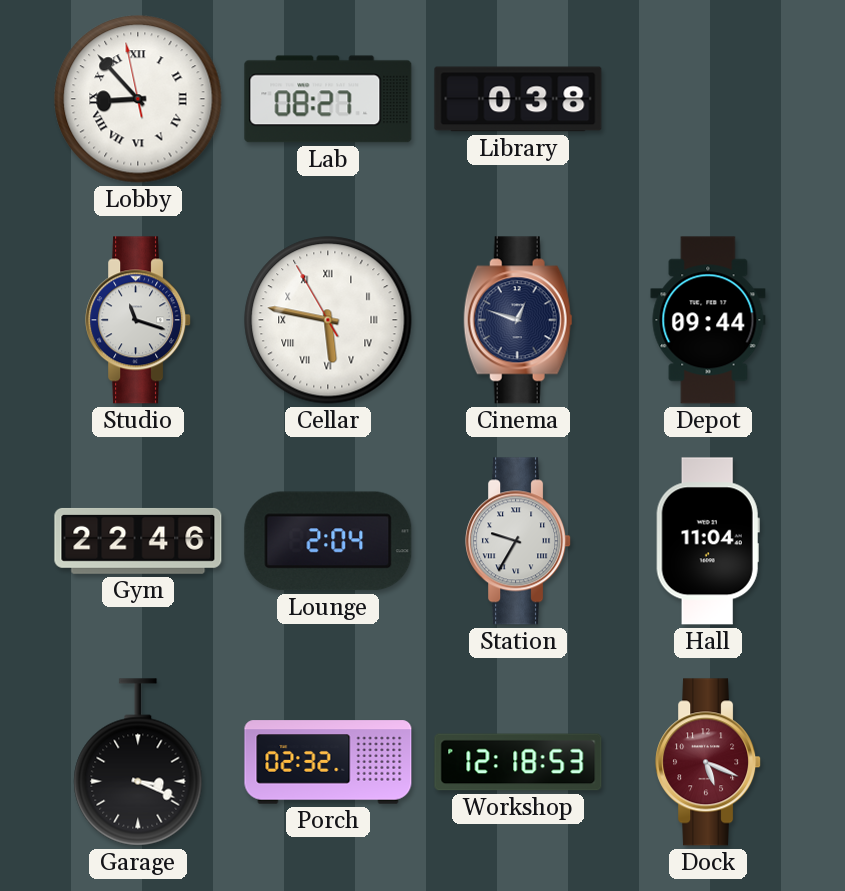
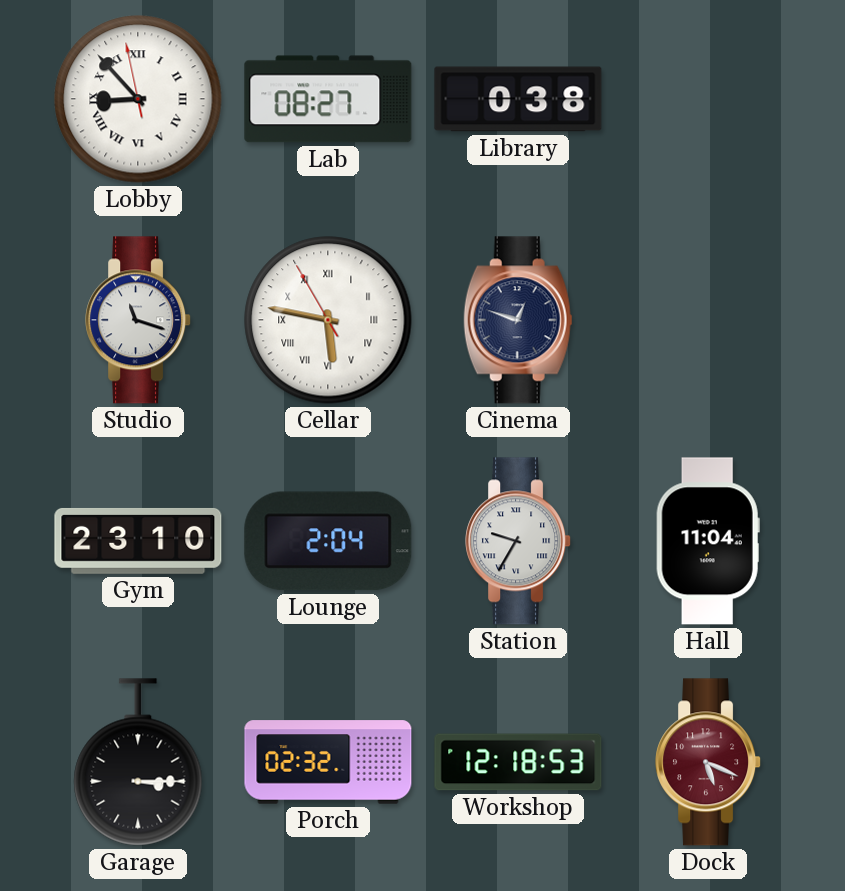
Depot: 09:44 -> none
Gym: 22:46 -> 23:10
Garage: 3:19 -> 3:15
